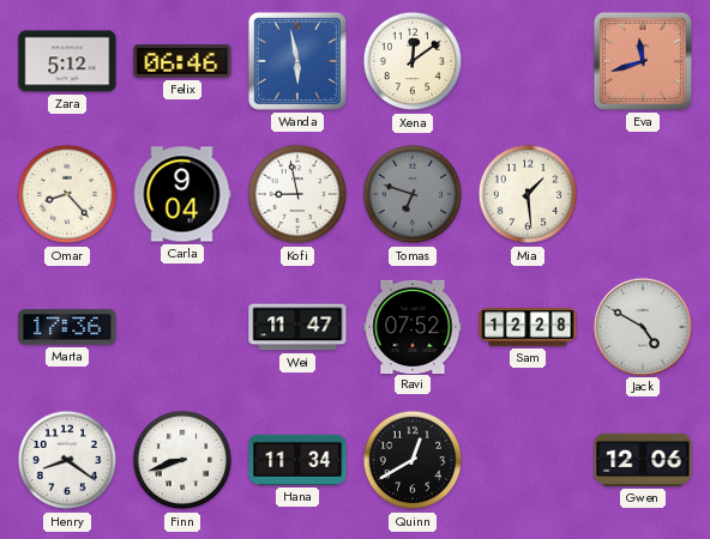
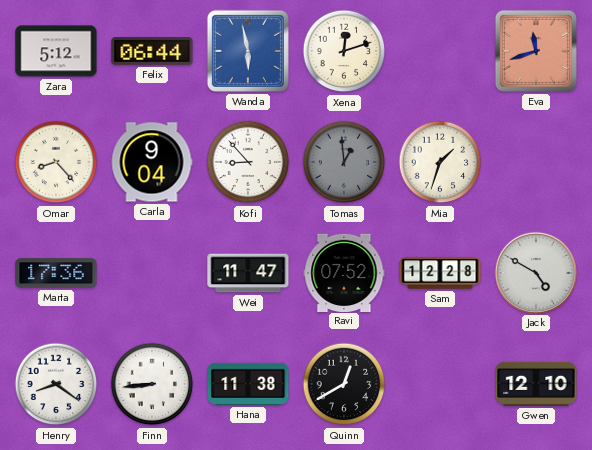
Felix: 06:46 -> 06:44
Xena: 12:09 -> 12:12
Kofi: 8:58 -> 8:53
Tomas: 6:48 -> 12:59
Mia: 1:29 -> 1:33
Finn: 8:42 -> 8:44
Hana: 11:34 -> 11:38
Gwen: 12:06 -> 12:10
